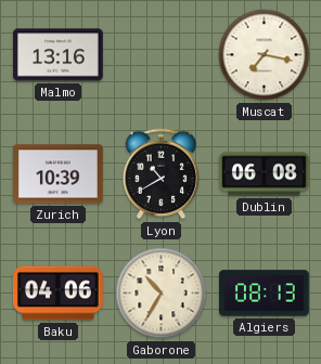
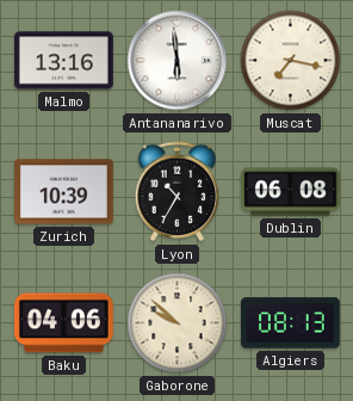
Antananarivo: none -> 5:59
Lyon: 10:40 -> 10:35
Gaborone: 10:35 -> 9:52
